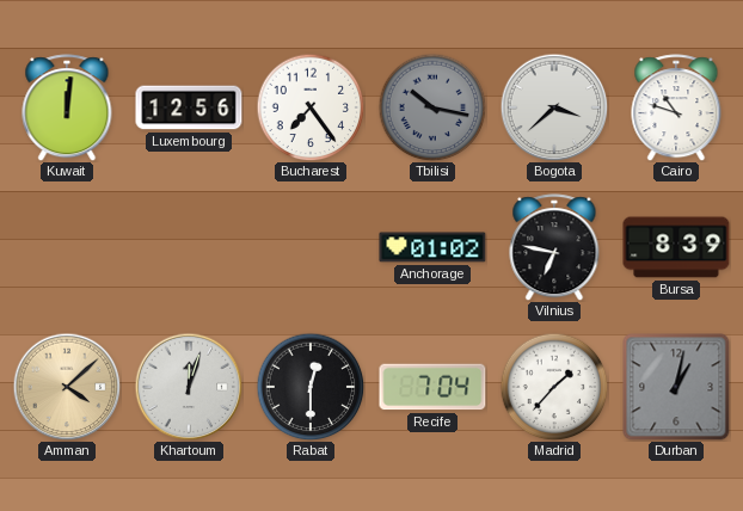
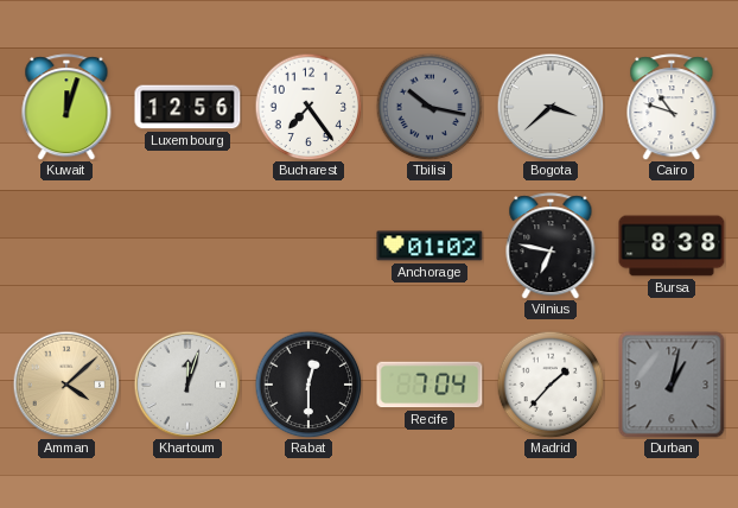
Kuwait: 12:01 -> 12:03
Bursa: 8:39 -> 8:38
